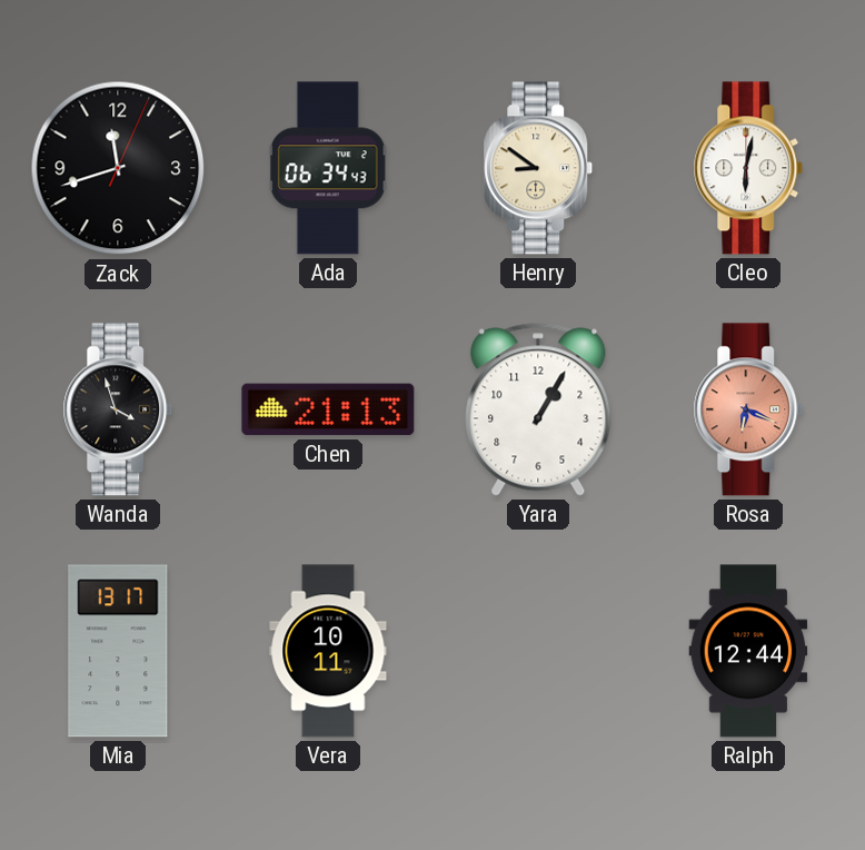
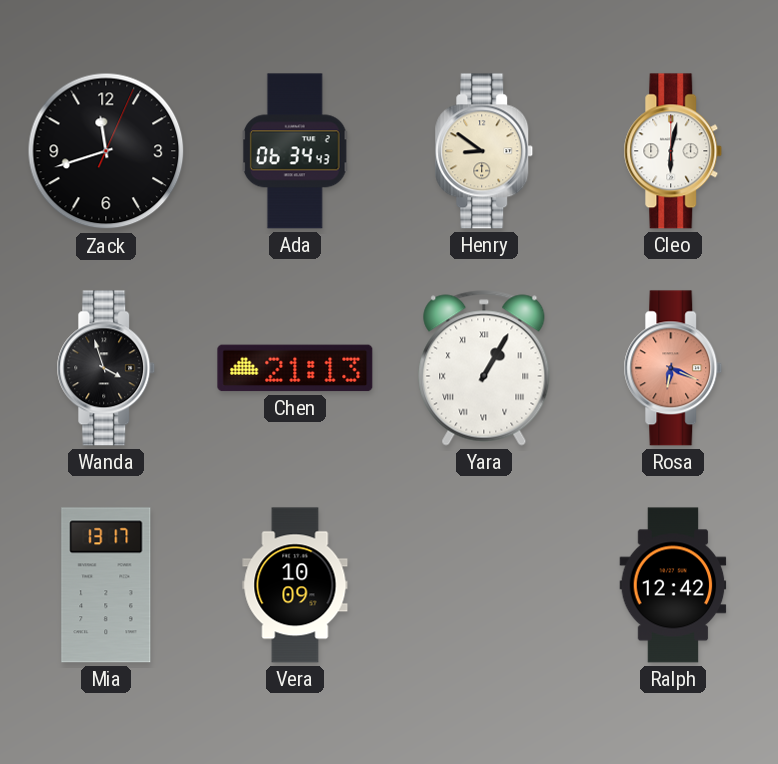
Yara numerals: Arabic -> Roman
Vera: 10:11 -> 10:09
Ralph: 12:44 -> 12:42
